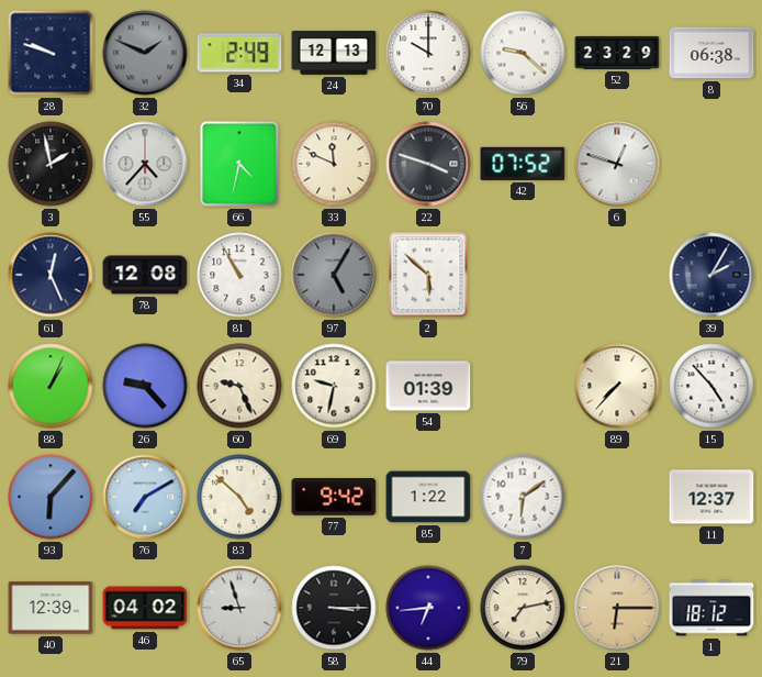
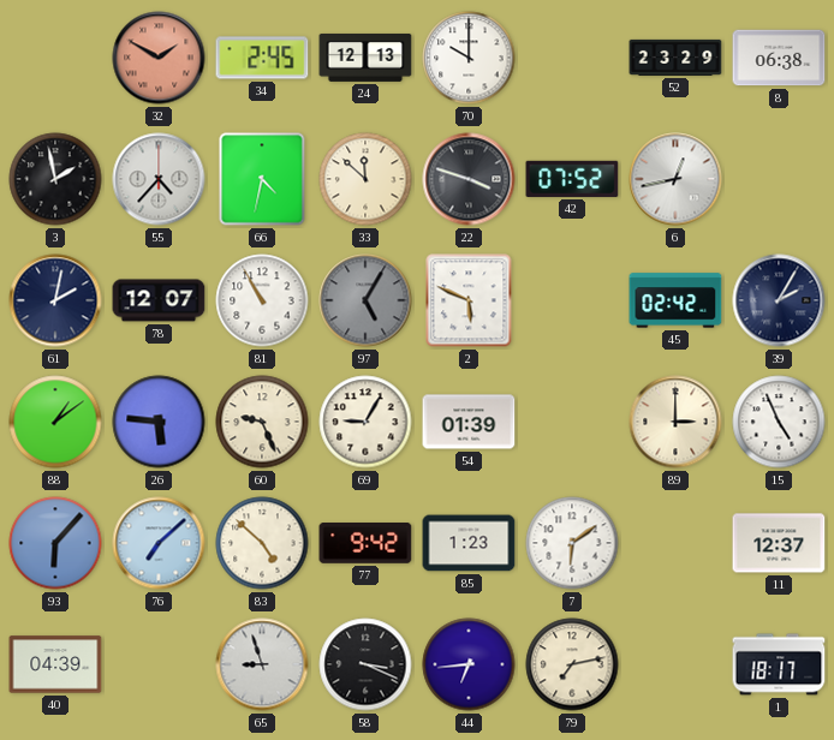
28: 9:48 -> none
32: 1:49 -> 1:50
32 dial: grey -> salmon
34: 2:49 -> 2:45
56: 9:22 -> none
33: 11:49 -> 11:52
6: 12:48 -> 12:43
61: 12:26 -> 2:02
78: 12:08 -> 12:07
2: 5:52 -> 5:49
45: none -> 02:42
88: 1:04 -> 1:09
26: 9:23 -> 5:46
69: 9:32 -> 9:05
89: 7:37 -> 3:00
15: 4:53 -> 4:56
76: 7:10 -> 7:08
85: 1:22 -> 1:23
40: 12:39 -> 04:39
46: 04:02 -> none
58: 3:15 -> 3:19
21: 6:15 -> none
1: 18:12 -> 18:17
